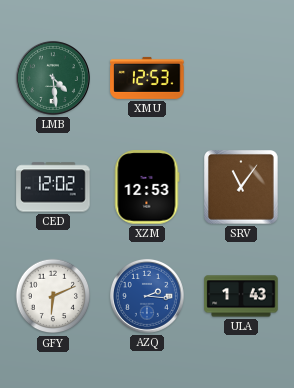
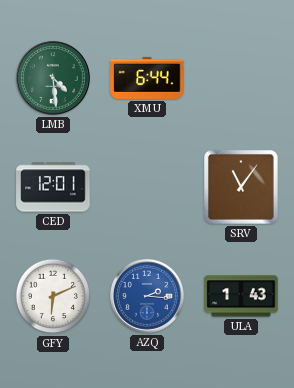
XMU: 12:53 -> 6:44
CED: 12:02 -> 12:01
XZM: 12:53 -> none
